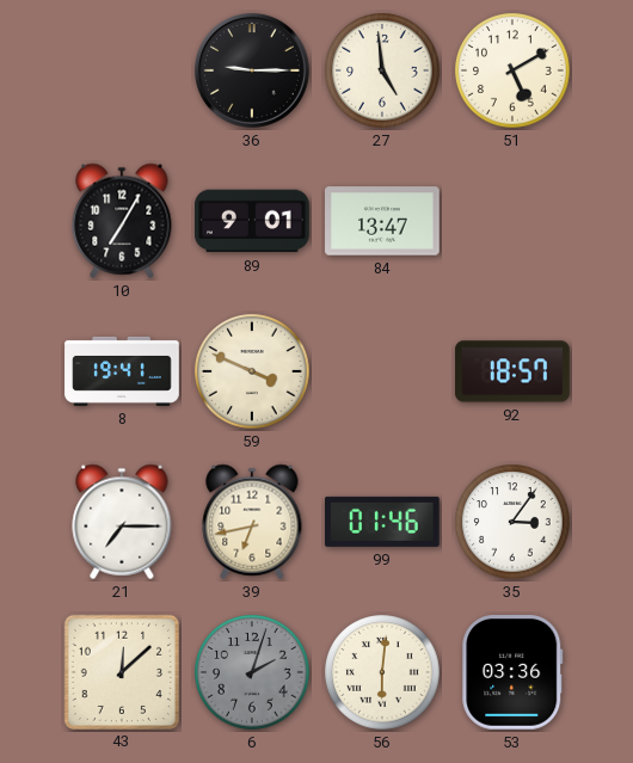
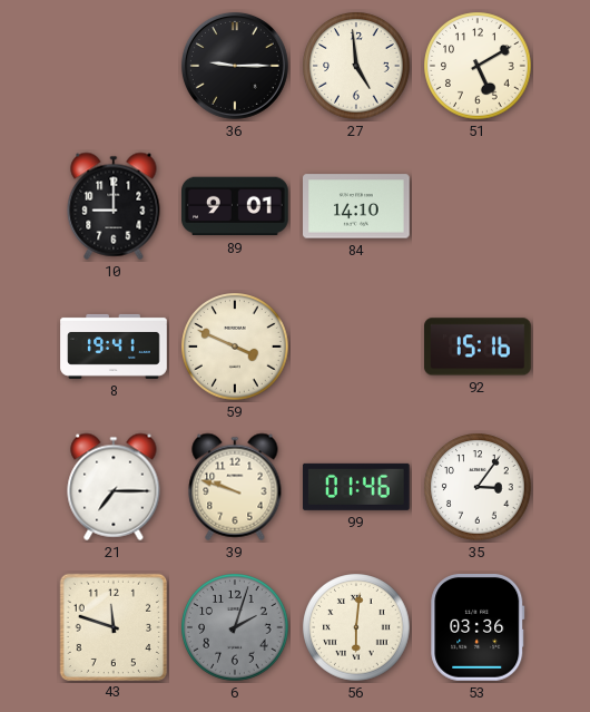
10: 7:05 -> 9:00
84: 13:47 -> 14:10
92: 18:57 -> 15:16
39: 6:43 -> 9:48
43: 12:08 -> 11:48
